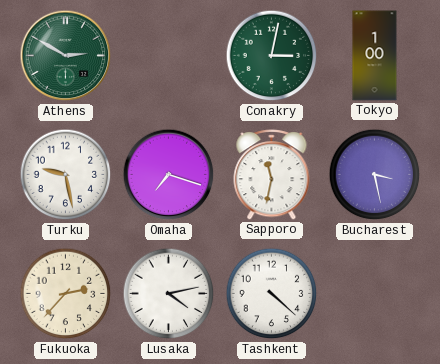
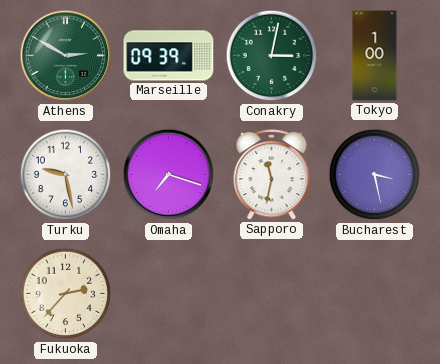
Marseille: none -> 09:39
Lusaka: 4:13 -> none
Tashkent: 4:22 -> none
